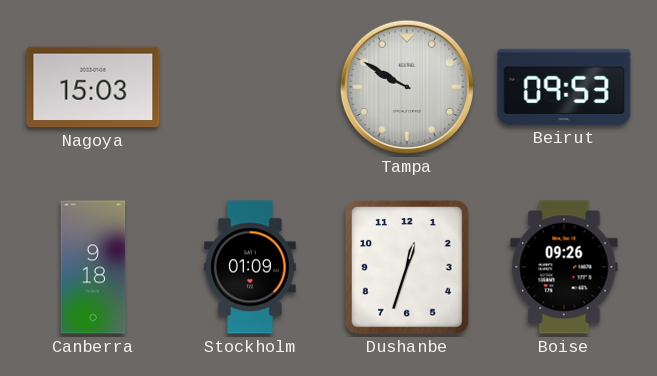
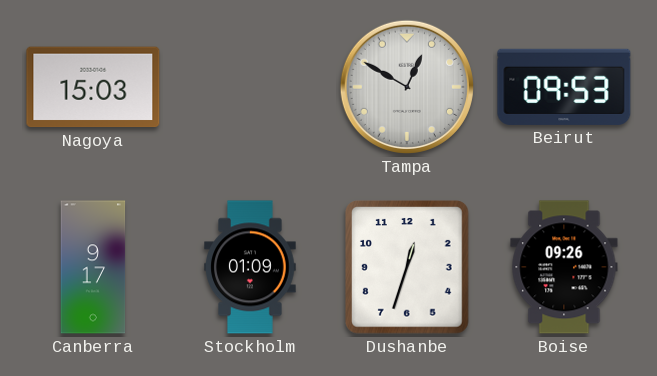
Tampa: 9:50 -> 12:50
Canberra: 9:18 -> 9:17
